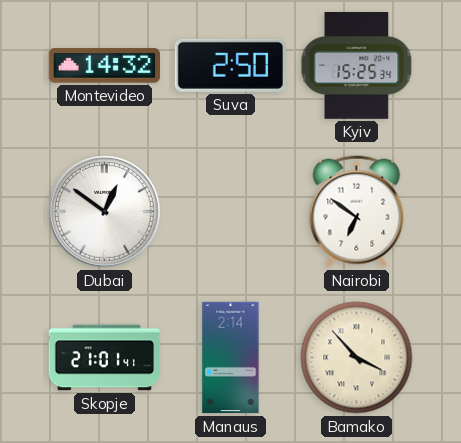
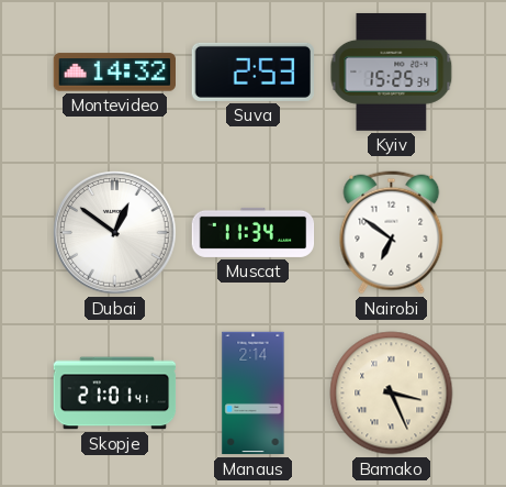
Suva: 2:50 -> 2:53
Muscat: none -> 11:34
Bamako: 3:53 -> 3:26
